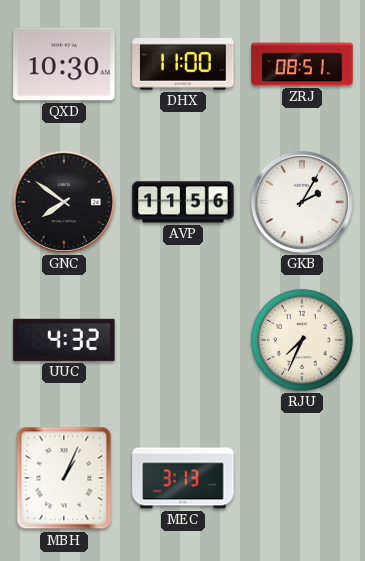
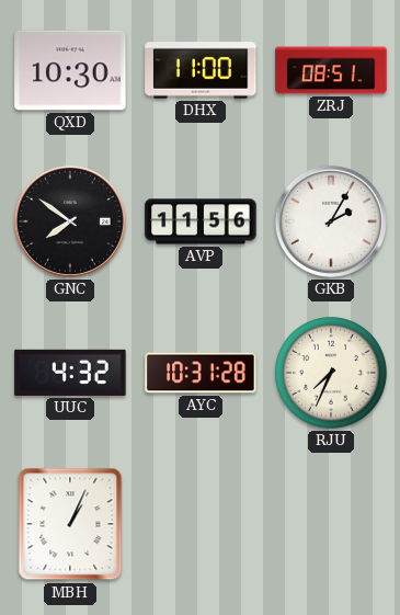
AYC: none -> 10:31
MEC: 3:13 -> none
